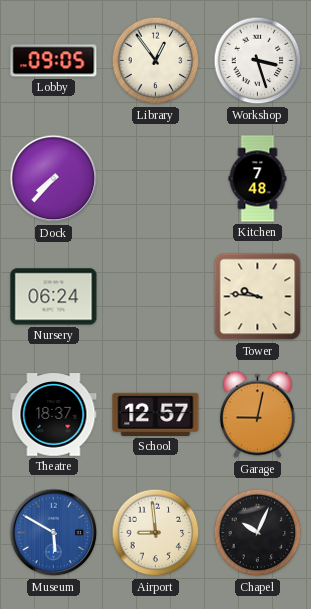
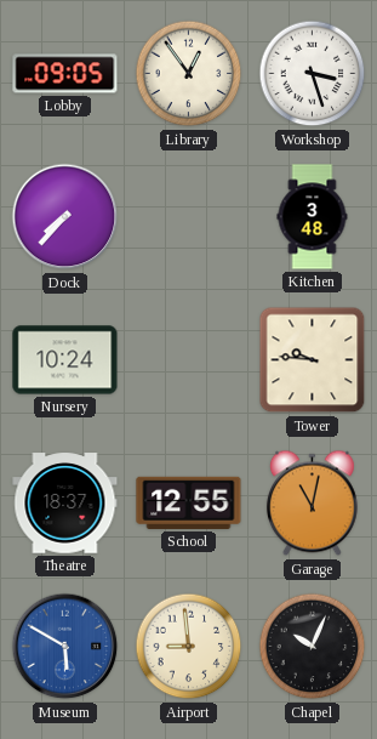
Kitchen: 7:48 -> 3:48
Nursery: 06:24 -> 10:24
School: 12:57 -> 12:55
Garage: 9:02 -> 11:02
